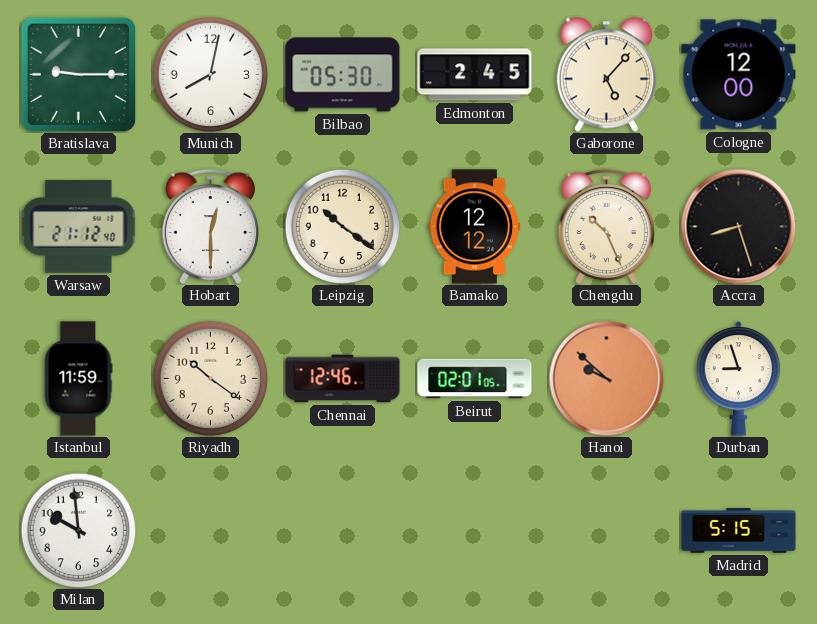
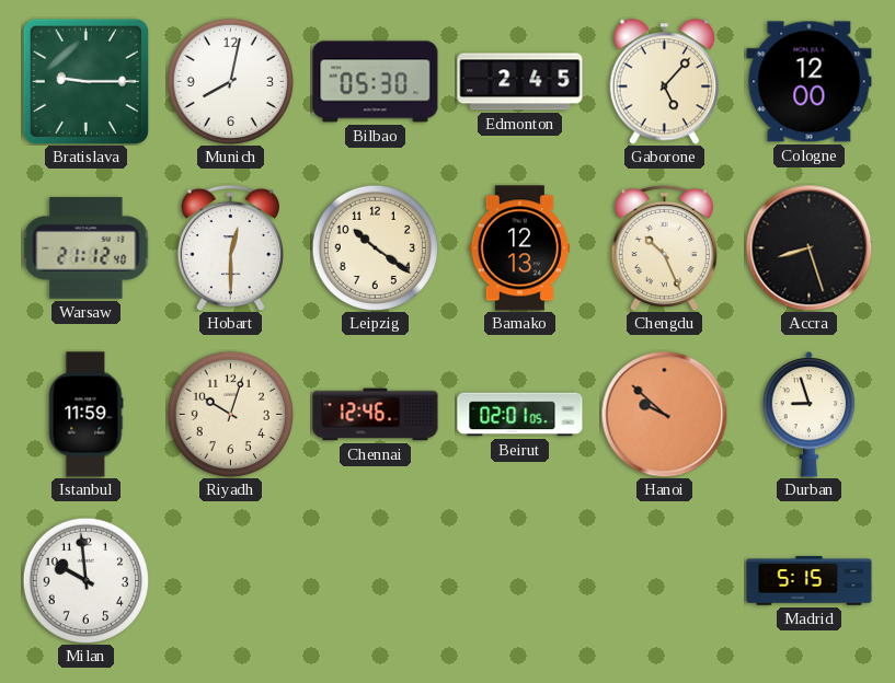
Bamako: 12:12 -> 12:13
Riyadh: 10:21 -> 10:03
